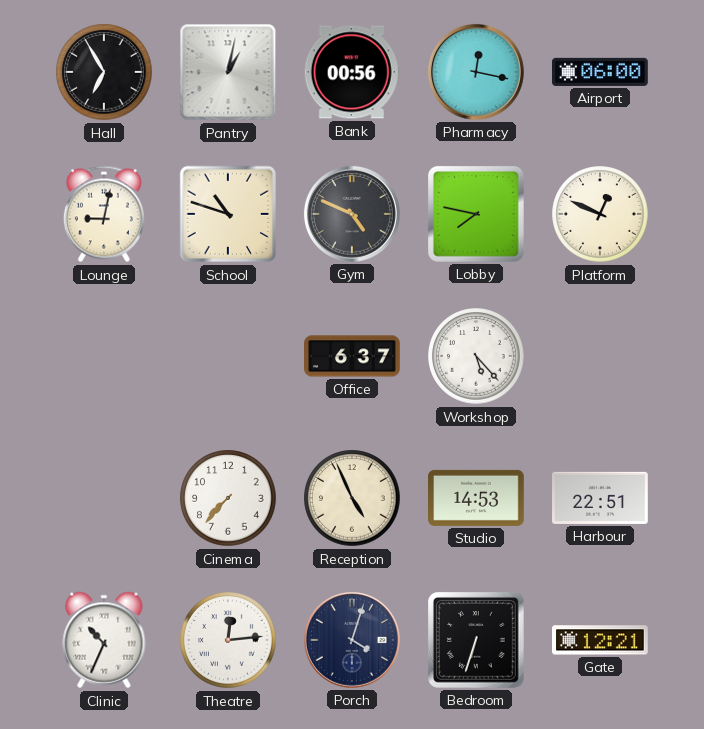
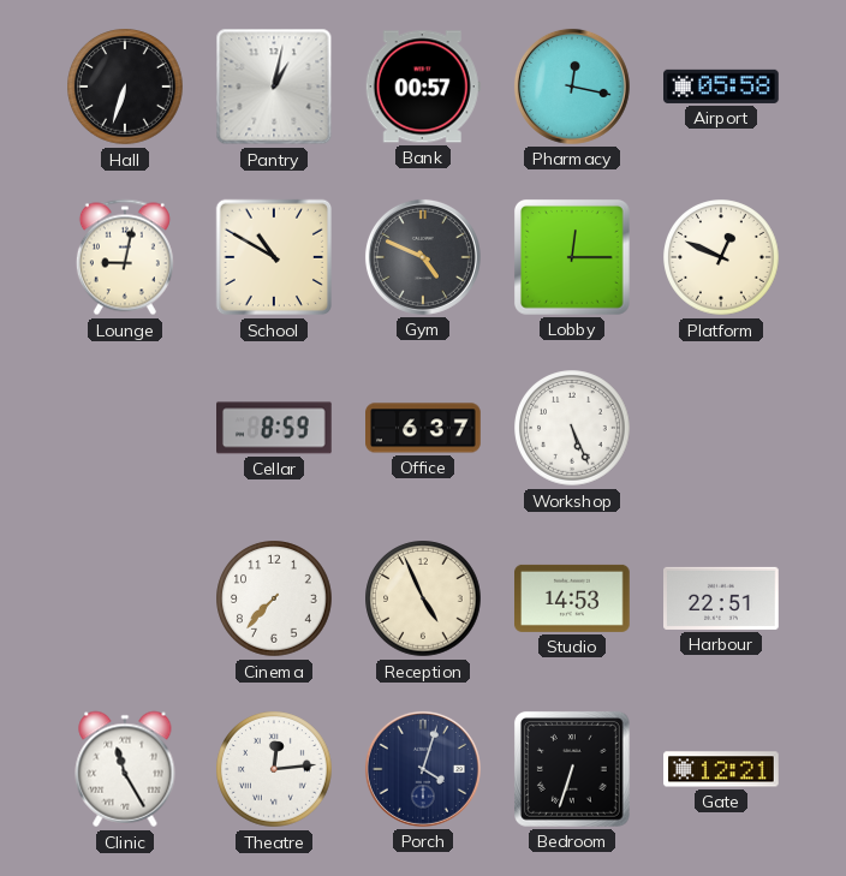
Hall: 6:55 -> 6:33
Bank: 00:56 -> 00:57
Airport: 06:00 -> 05:58
School: 10:48 -> 10:50
Lobby: 7:47 -> 12:15
Cellar: none -> 8:59
Workshop: 5:23 -> 5:26
Clinic: 10:34 -> 11:25
